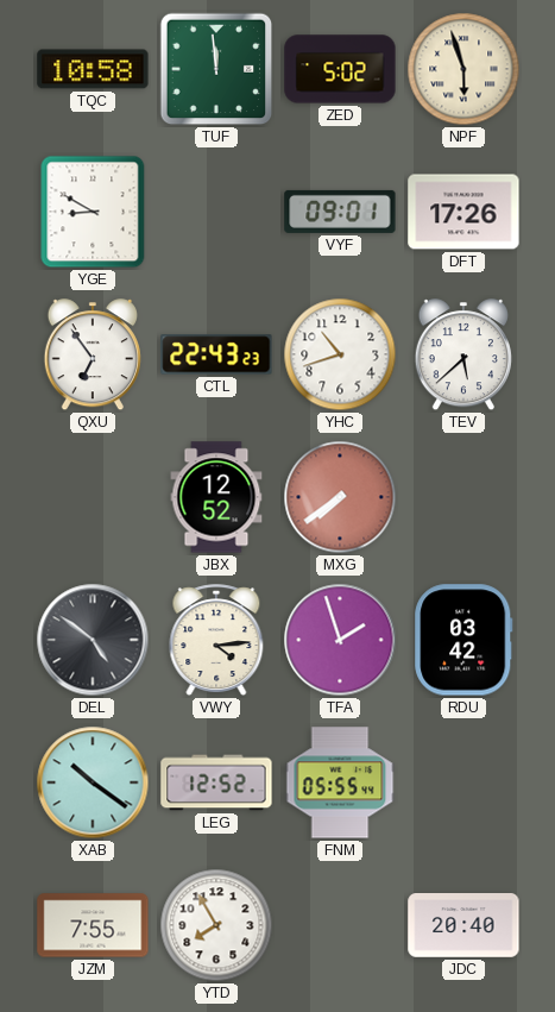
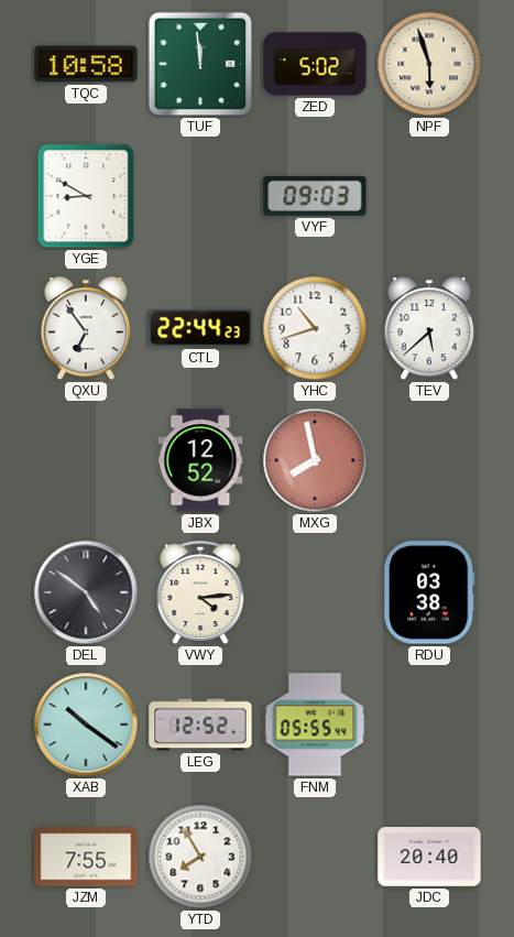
VYF: 09:01 -> 09:03
DFT: 17:26 -> none
CTL: 22:43 -> 22:44
MXG: 7:39 -> 7:58
TFA: 1:57 -> none
RDU: 03:42 -> 03:38
